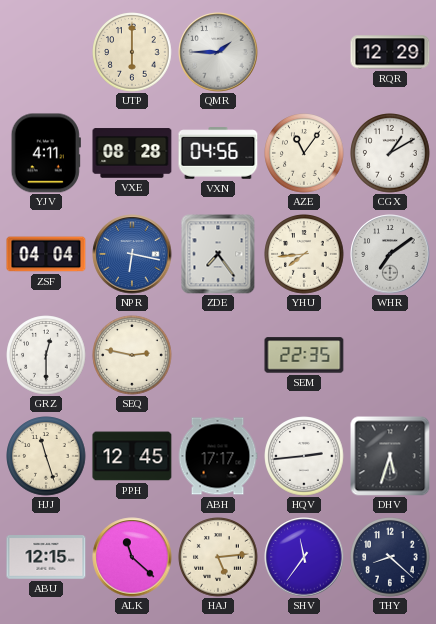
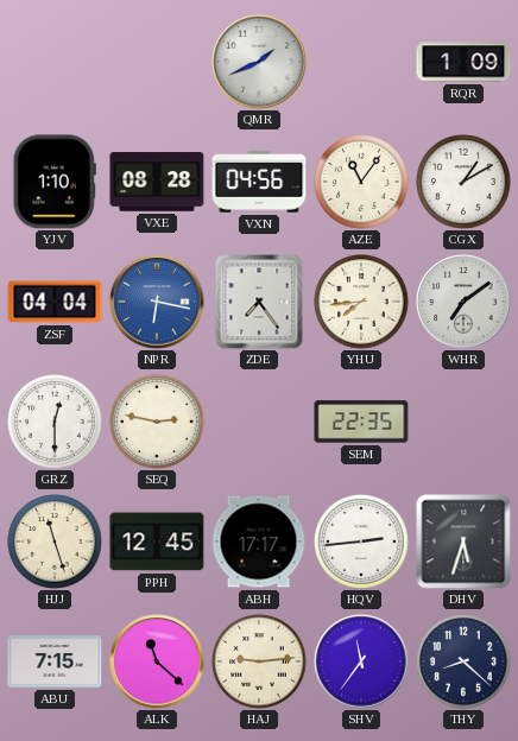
UTP: 6:00 -> none
QMR: 1:45 -> 1:41
RQR: 12:29 -> 1:09
YJV: 4:11 -> 1:10
ABU: 12:15 -> 7:15
HAJ: 5:14 -> 9:14
